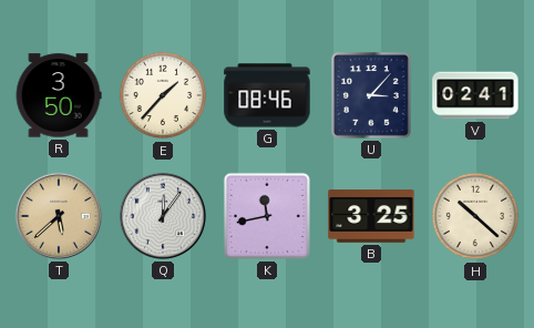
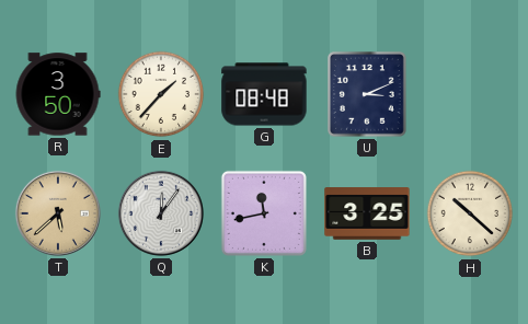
G: 08:46 -> 08:48
U: 3:07 -> 3:11
V: 02:41 -> none
